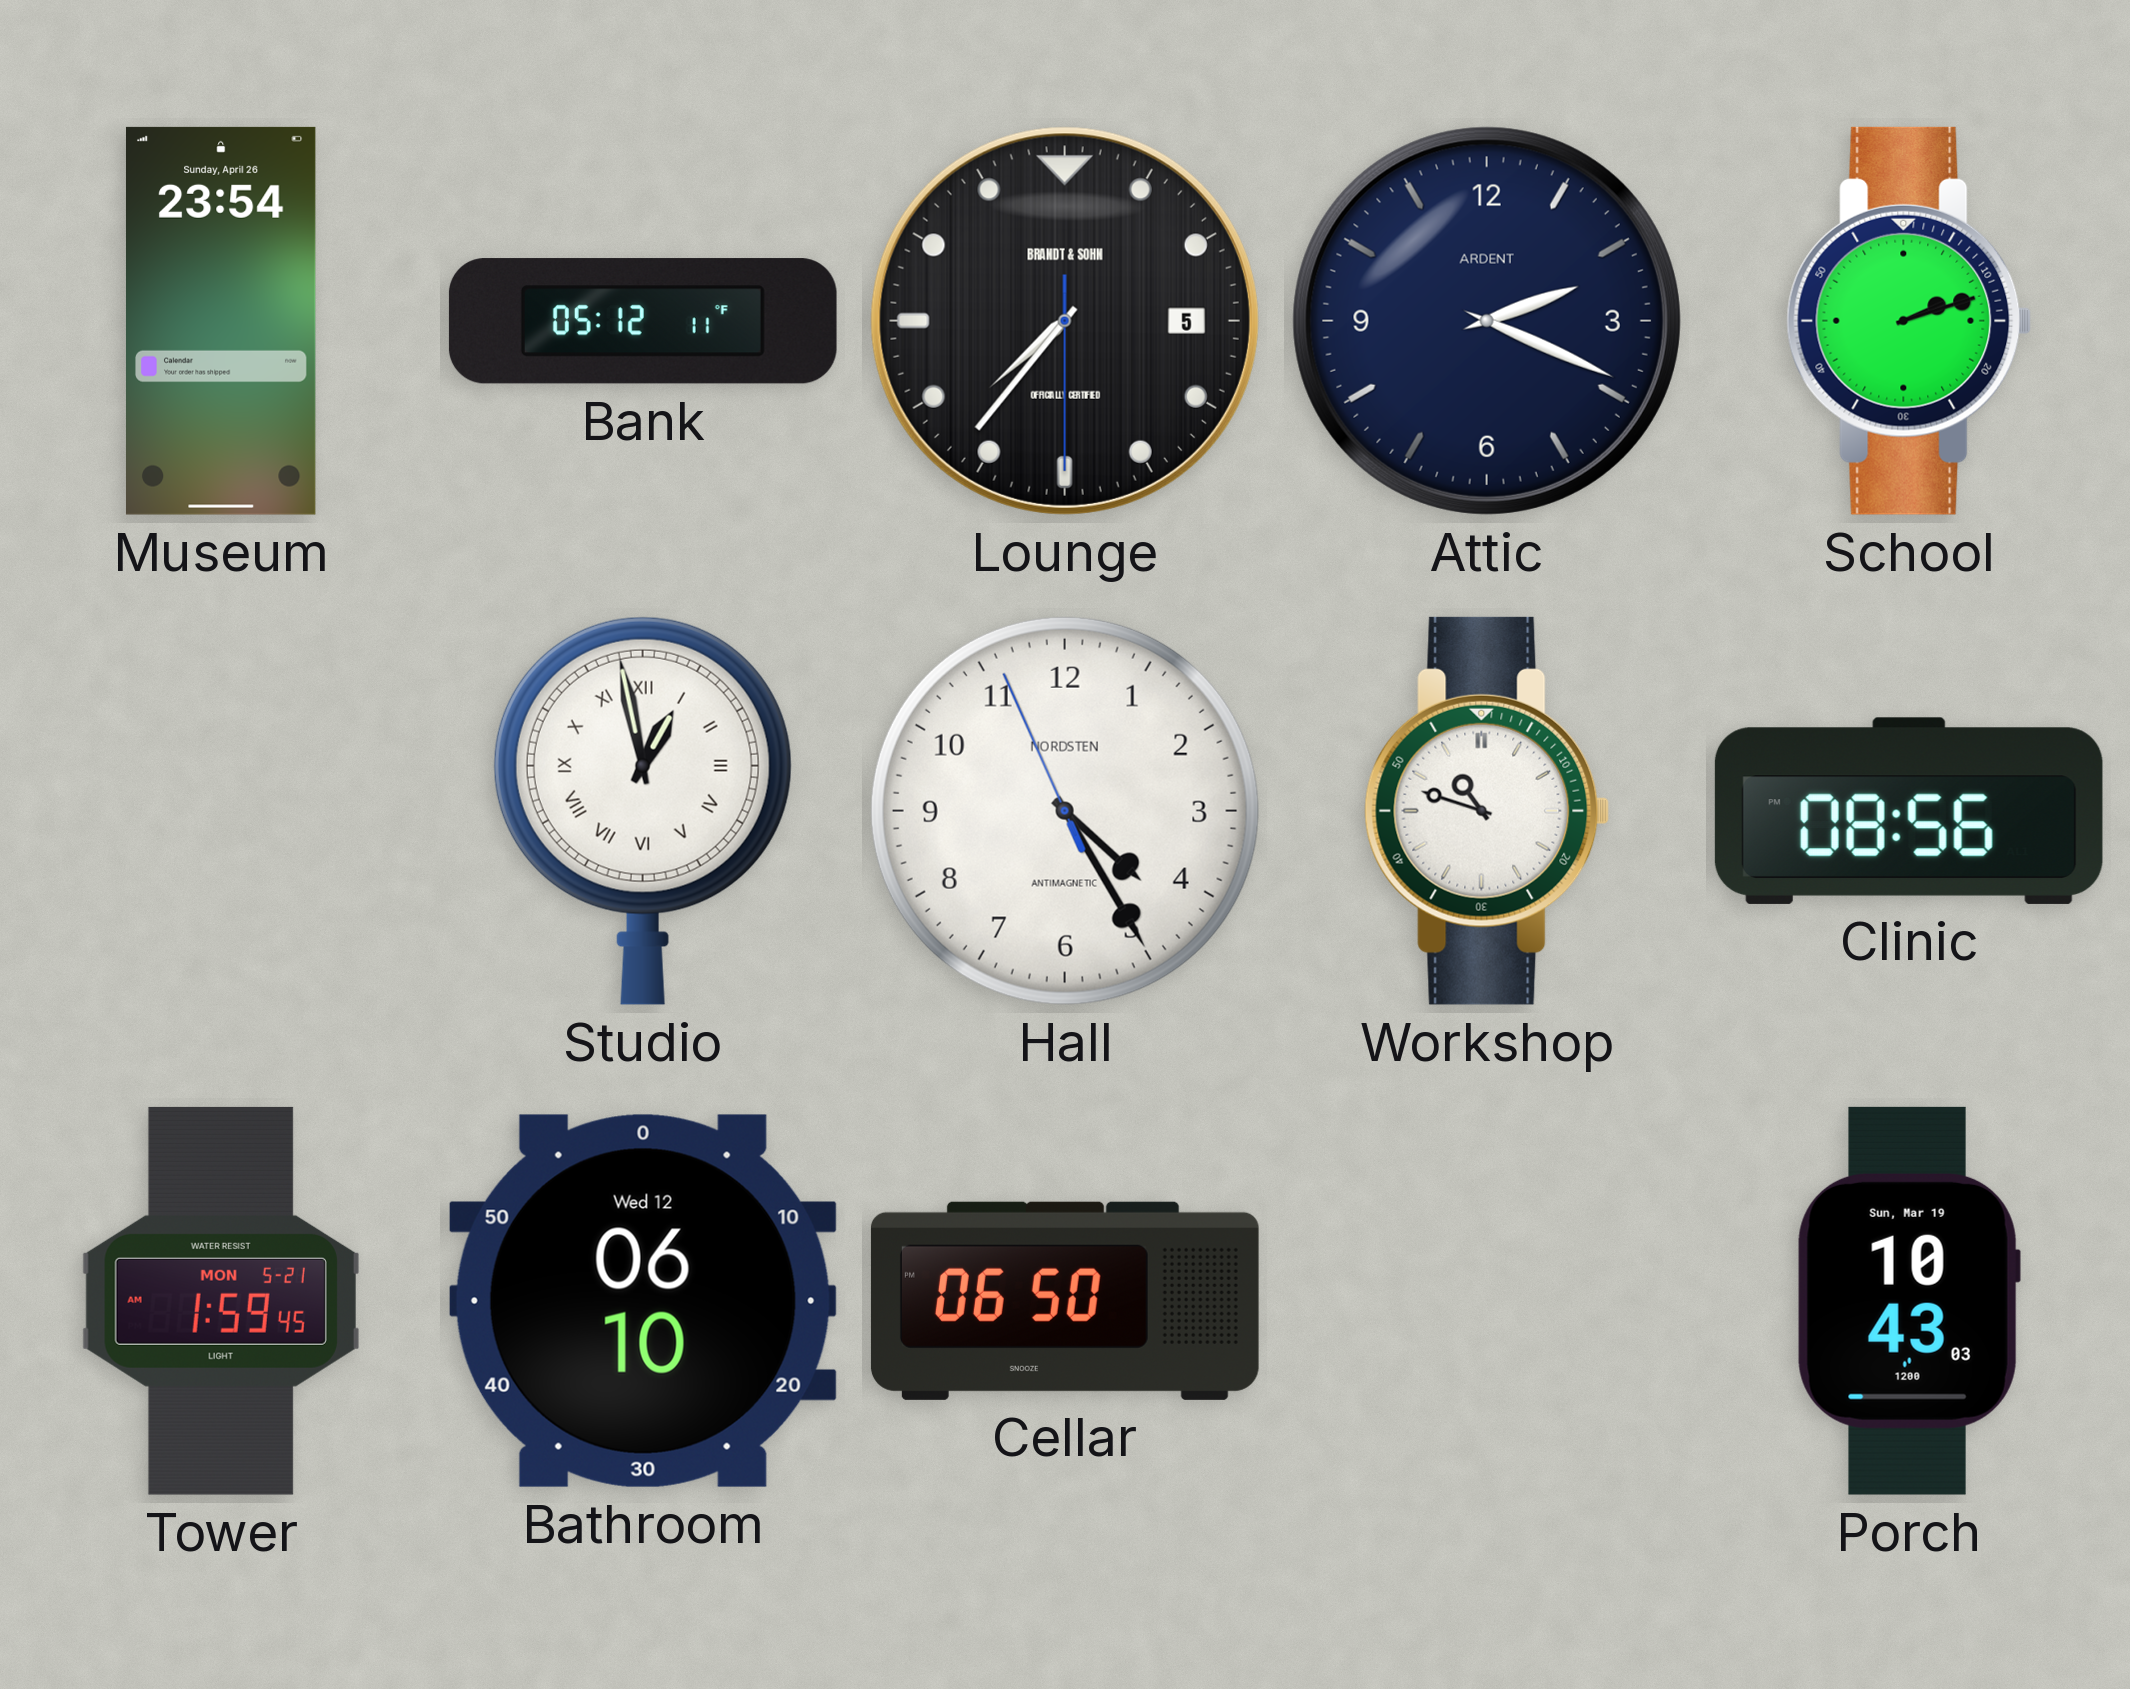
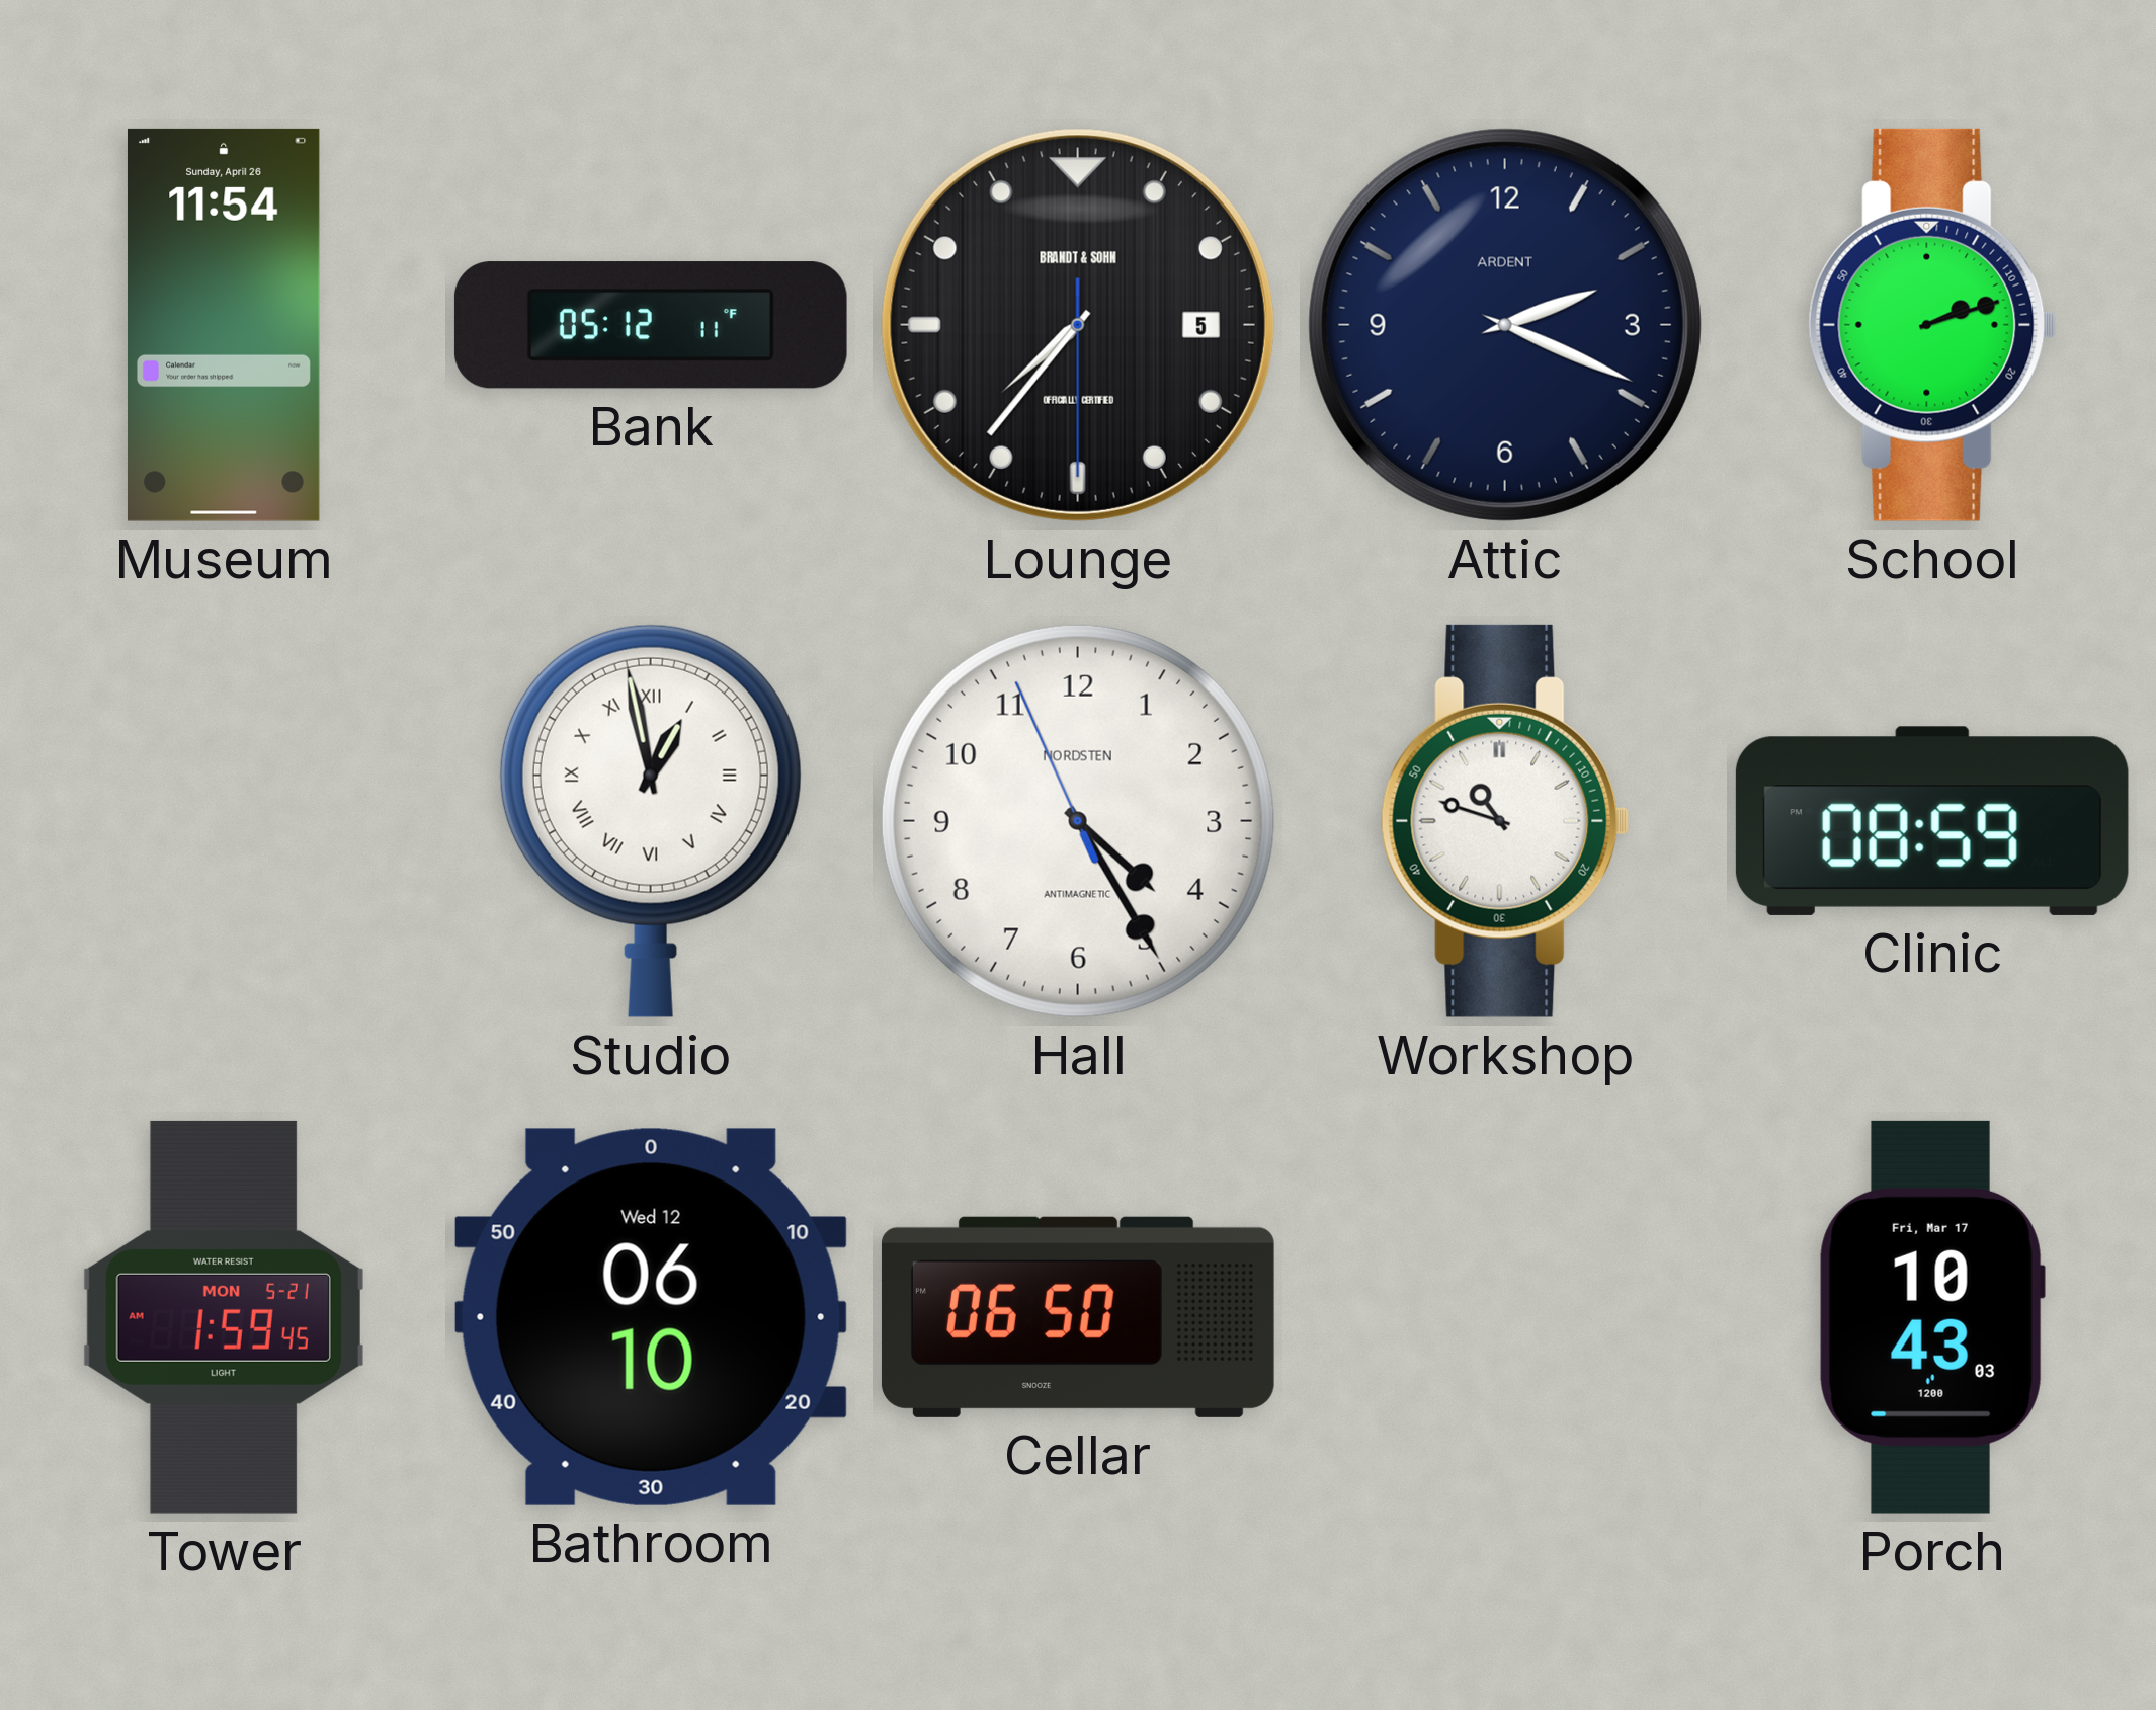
Museum: 23:54 -> 11:54
Clinic: 08:56 -> 08:59
Porch date: Sun, Mar 19 -> Fri, Mar 17
